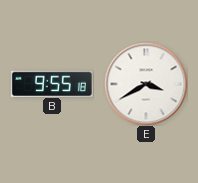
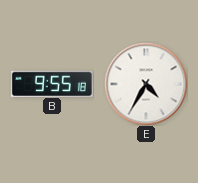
E: 3:40 -> 4:35
